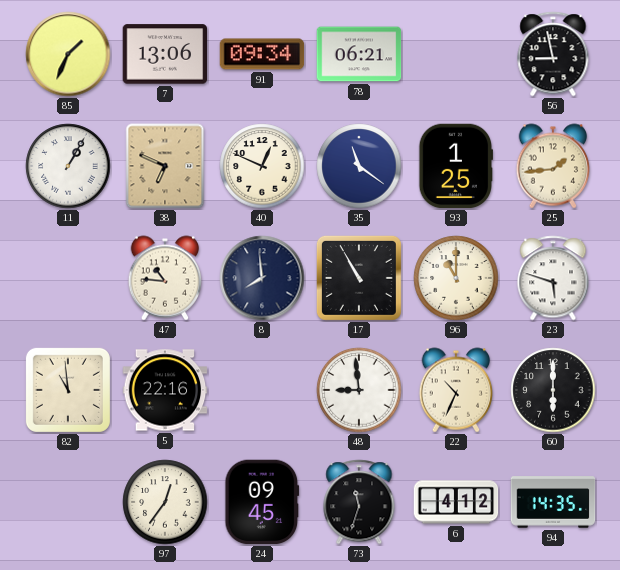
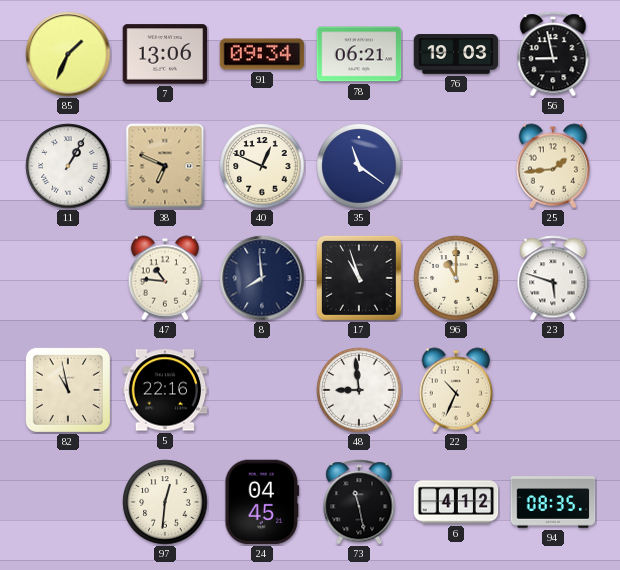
76: none -> 19:03
93: 1:25 -> none
17: 10:55 -> 10:57
82: 10:59 -> 10:58
60: 6:00 -> none
97: 12:36 -> 12:31
24: 09:45 -> 04:45
73: 11:33 -> 11:28
94: 14:35 -> 08:35
